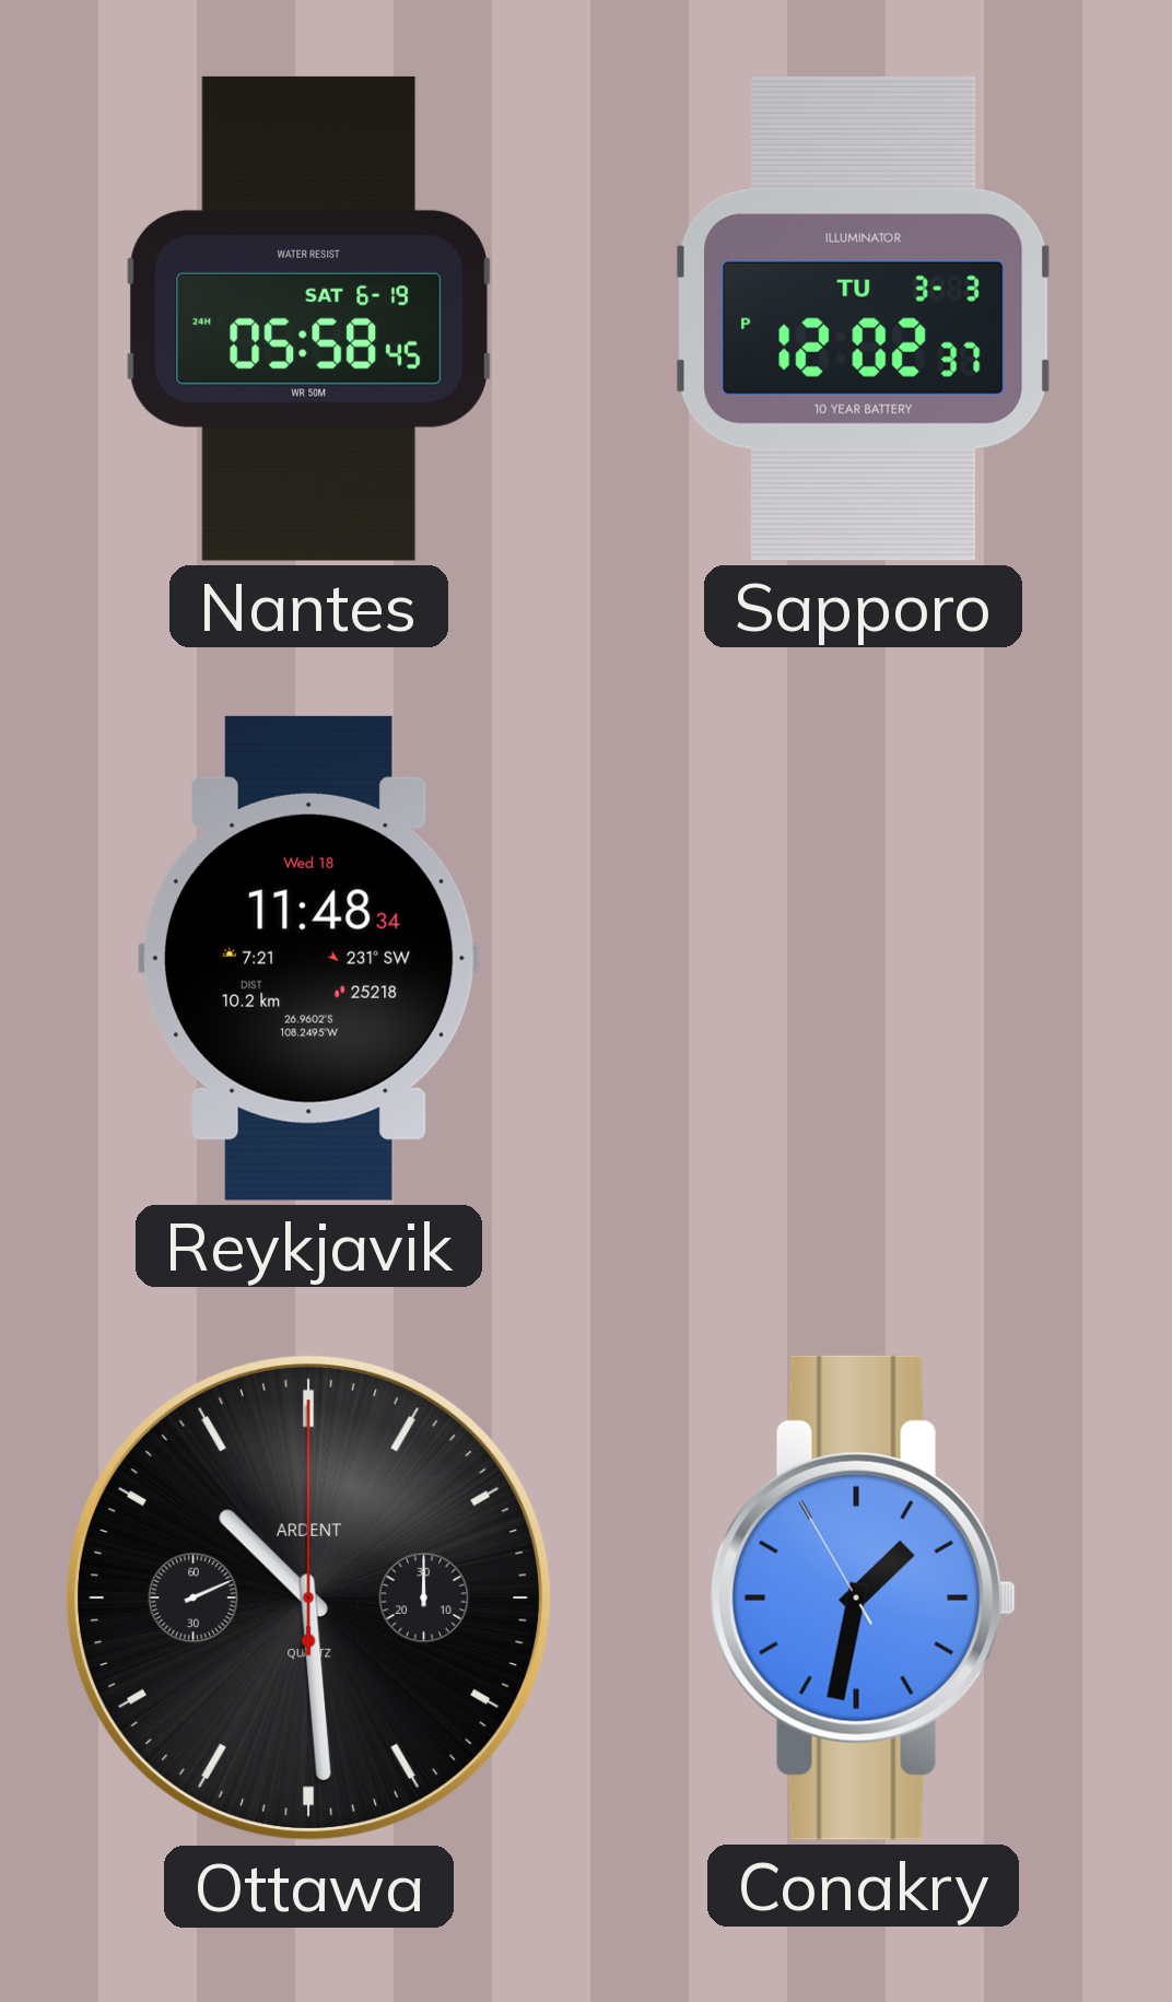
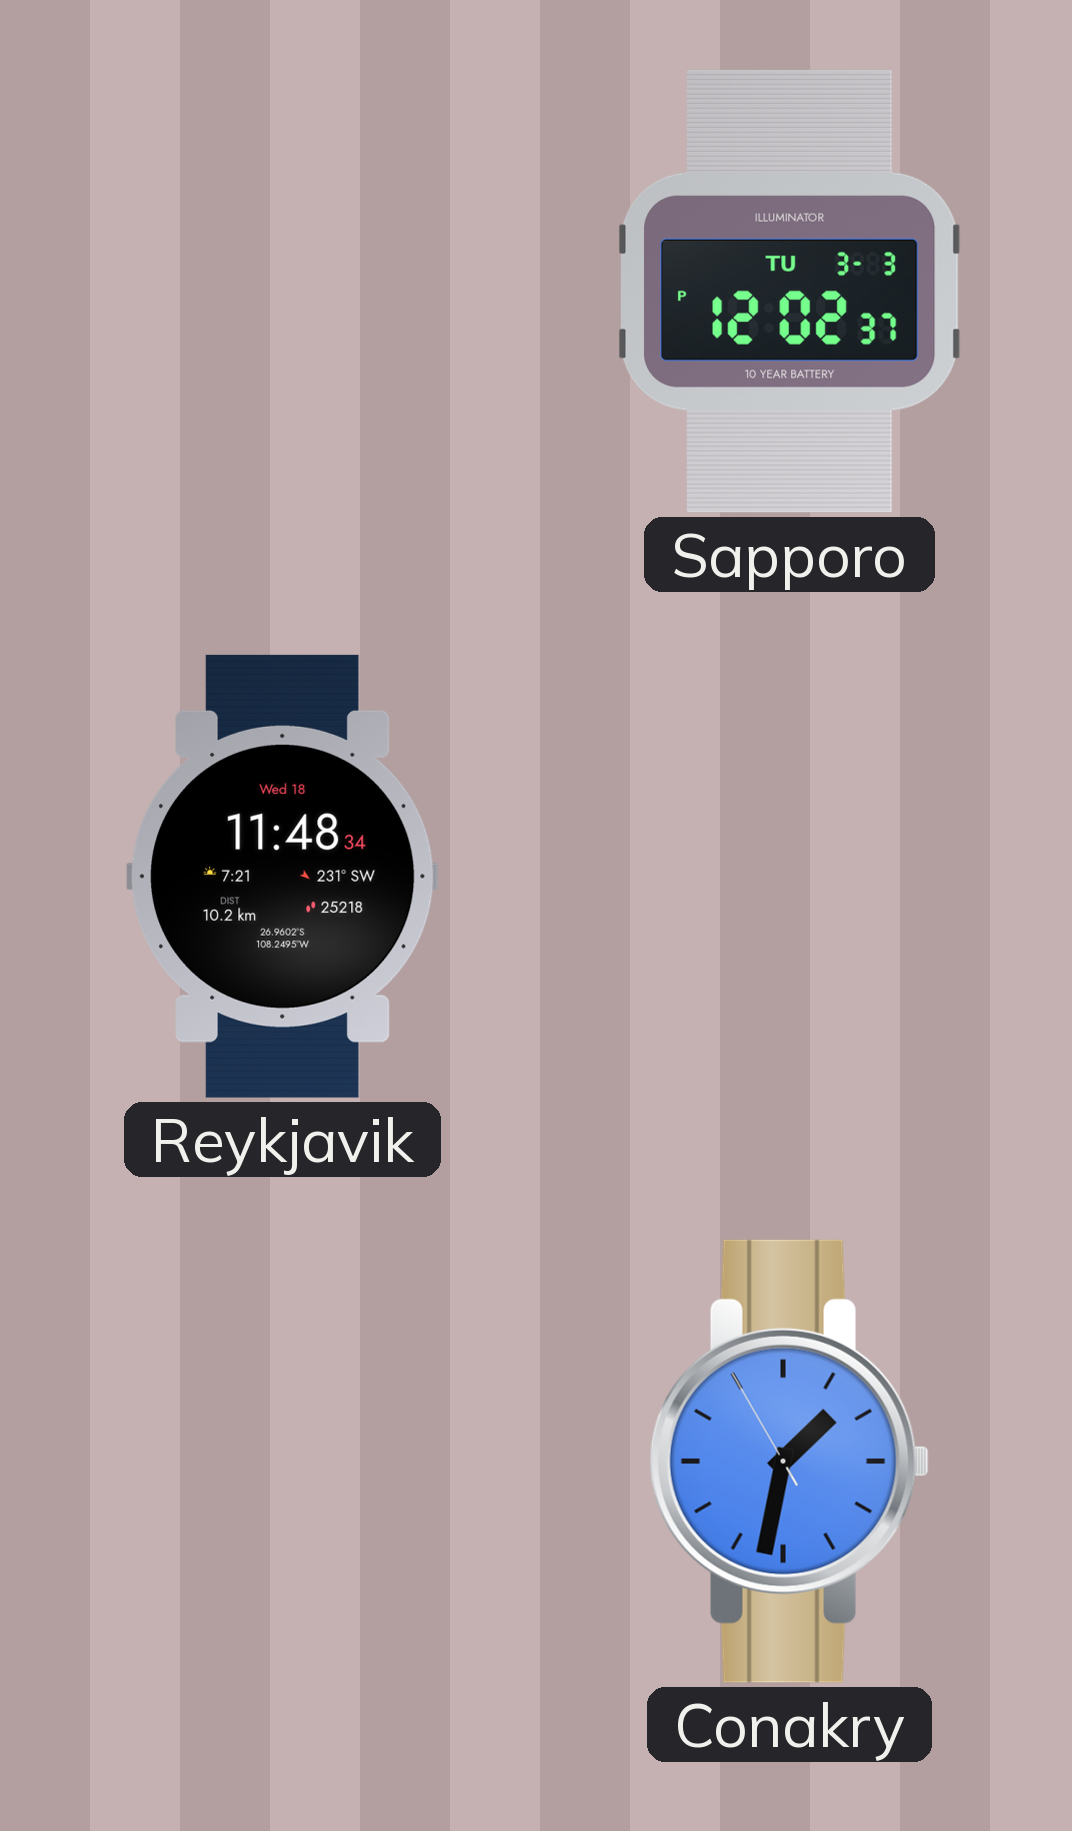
Nantes: 05:58 -> none
Ottawa: 10:29 -> none
